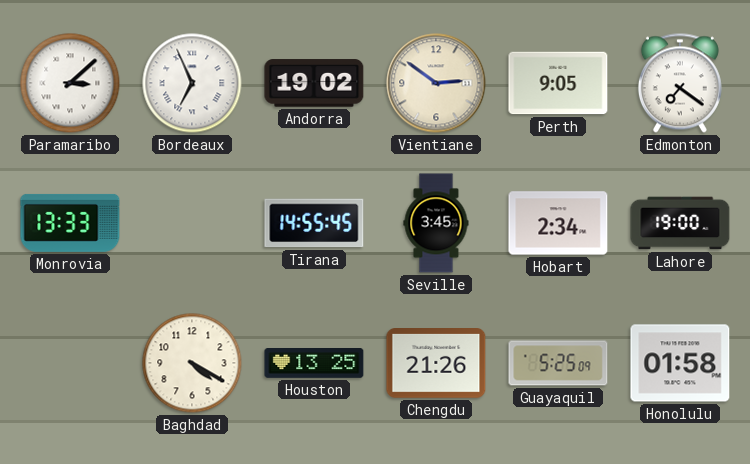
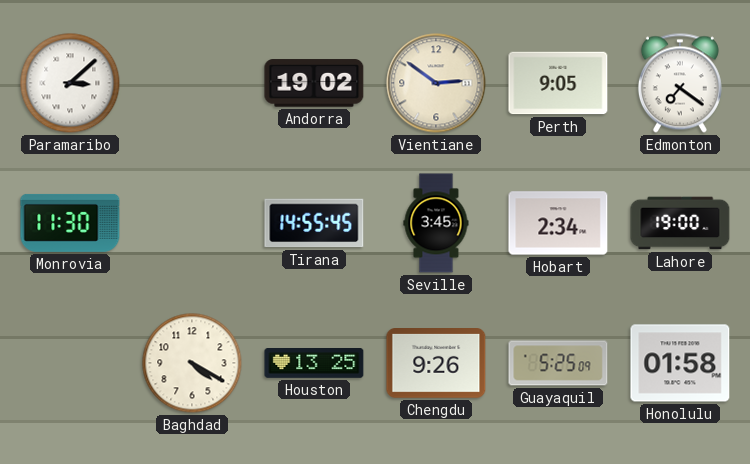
Bordeaux: 6:56 -> none
Monrovia: 13:33 -> 11:30
Chengdu: 21:26 -> 9:26
